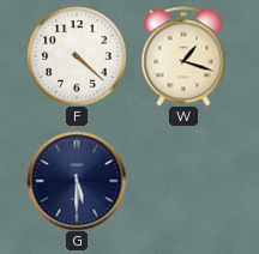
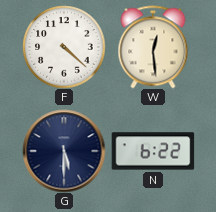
W: 1:18 -> 12:29
N: none -> 6:22
